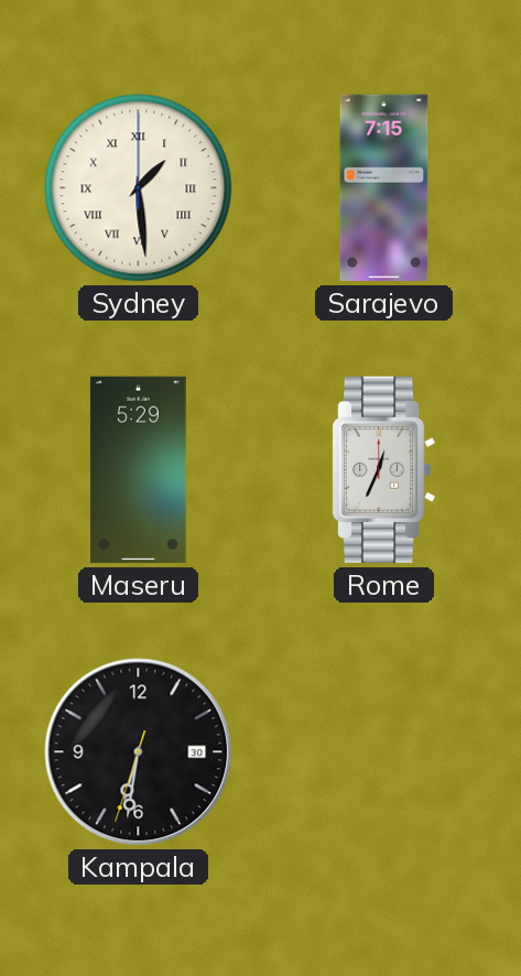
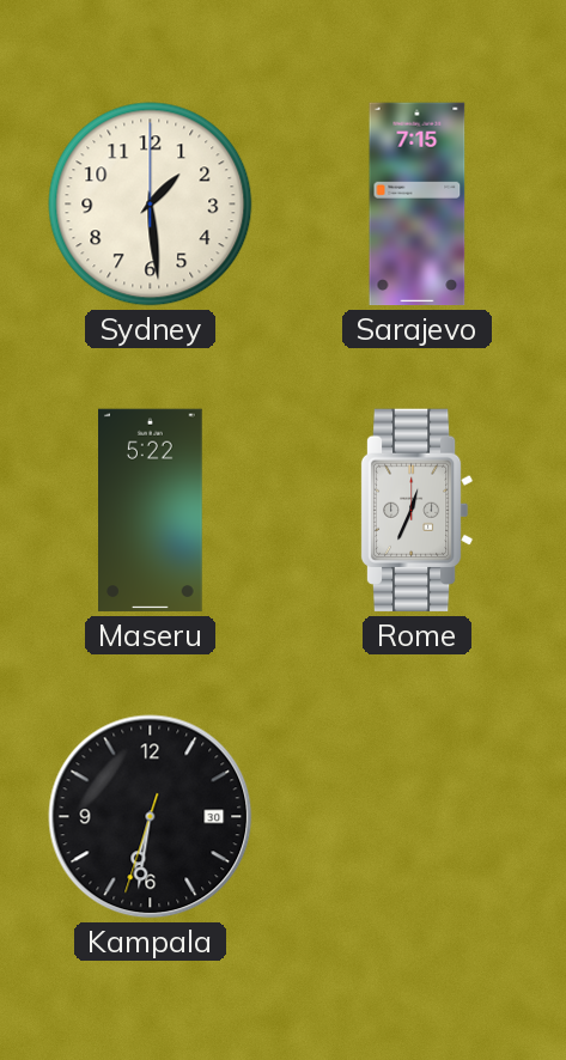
Sydney numerals: Roman -> Arabic
Maseru: 5:29 -> 5:22
